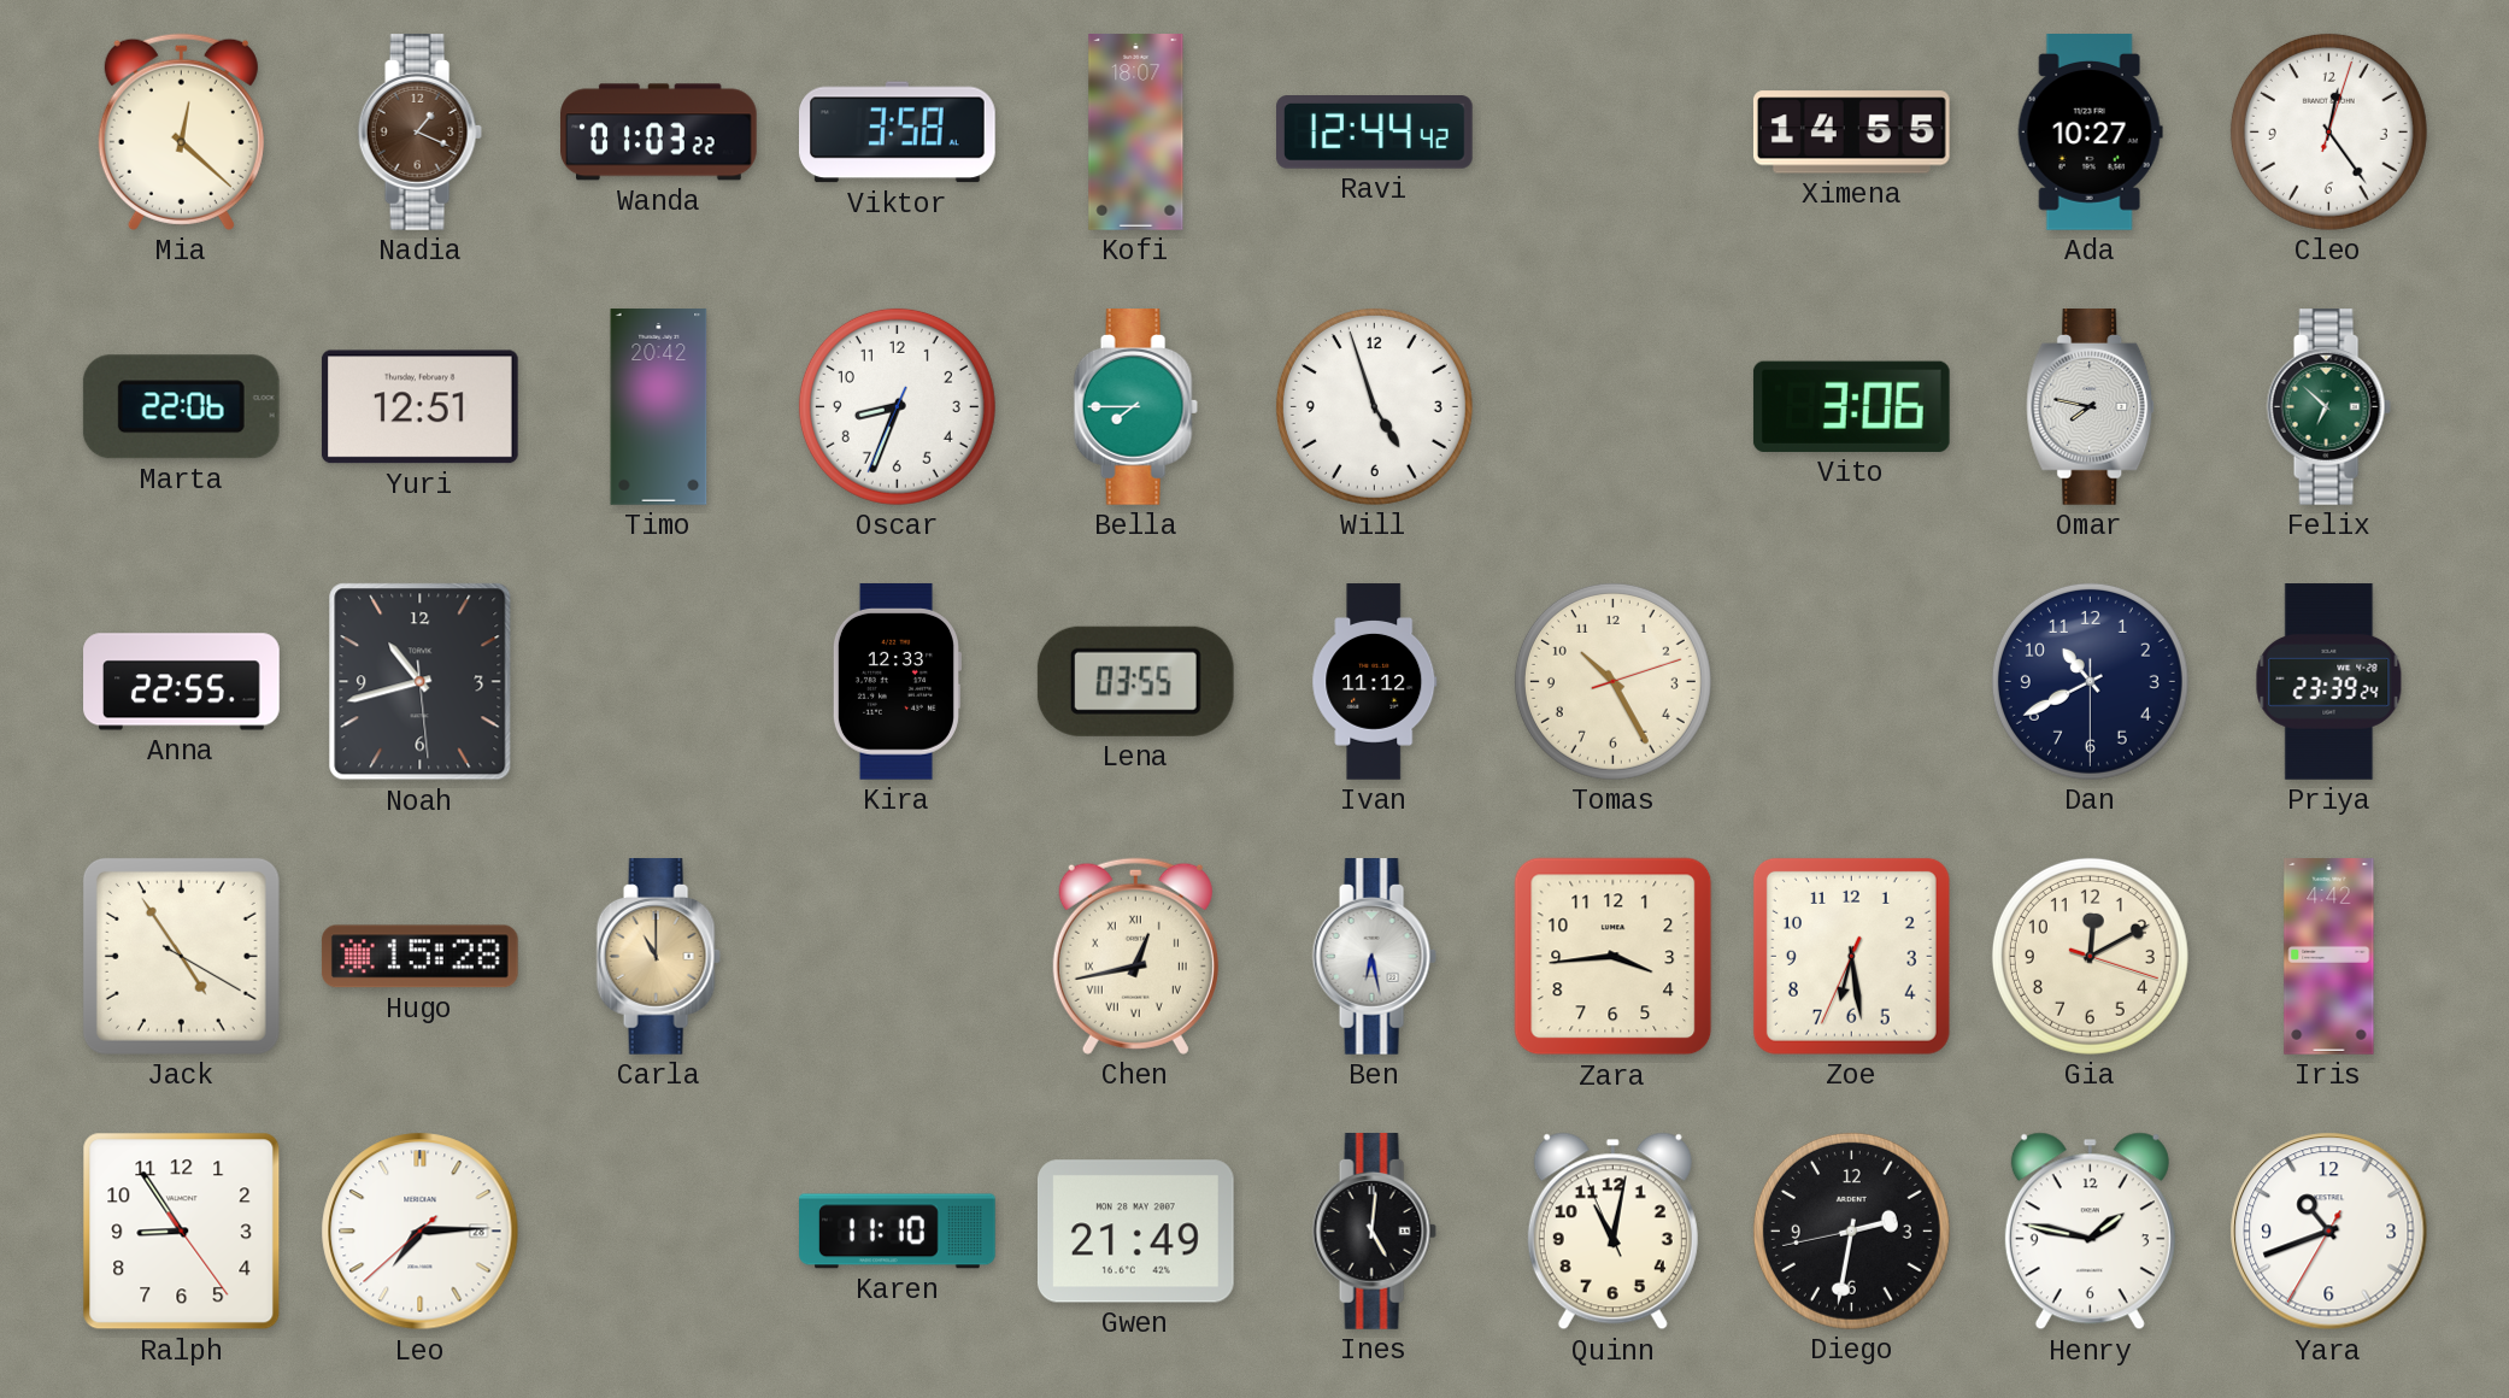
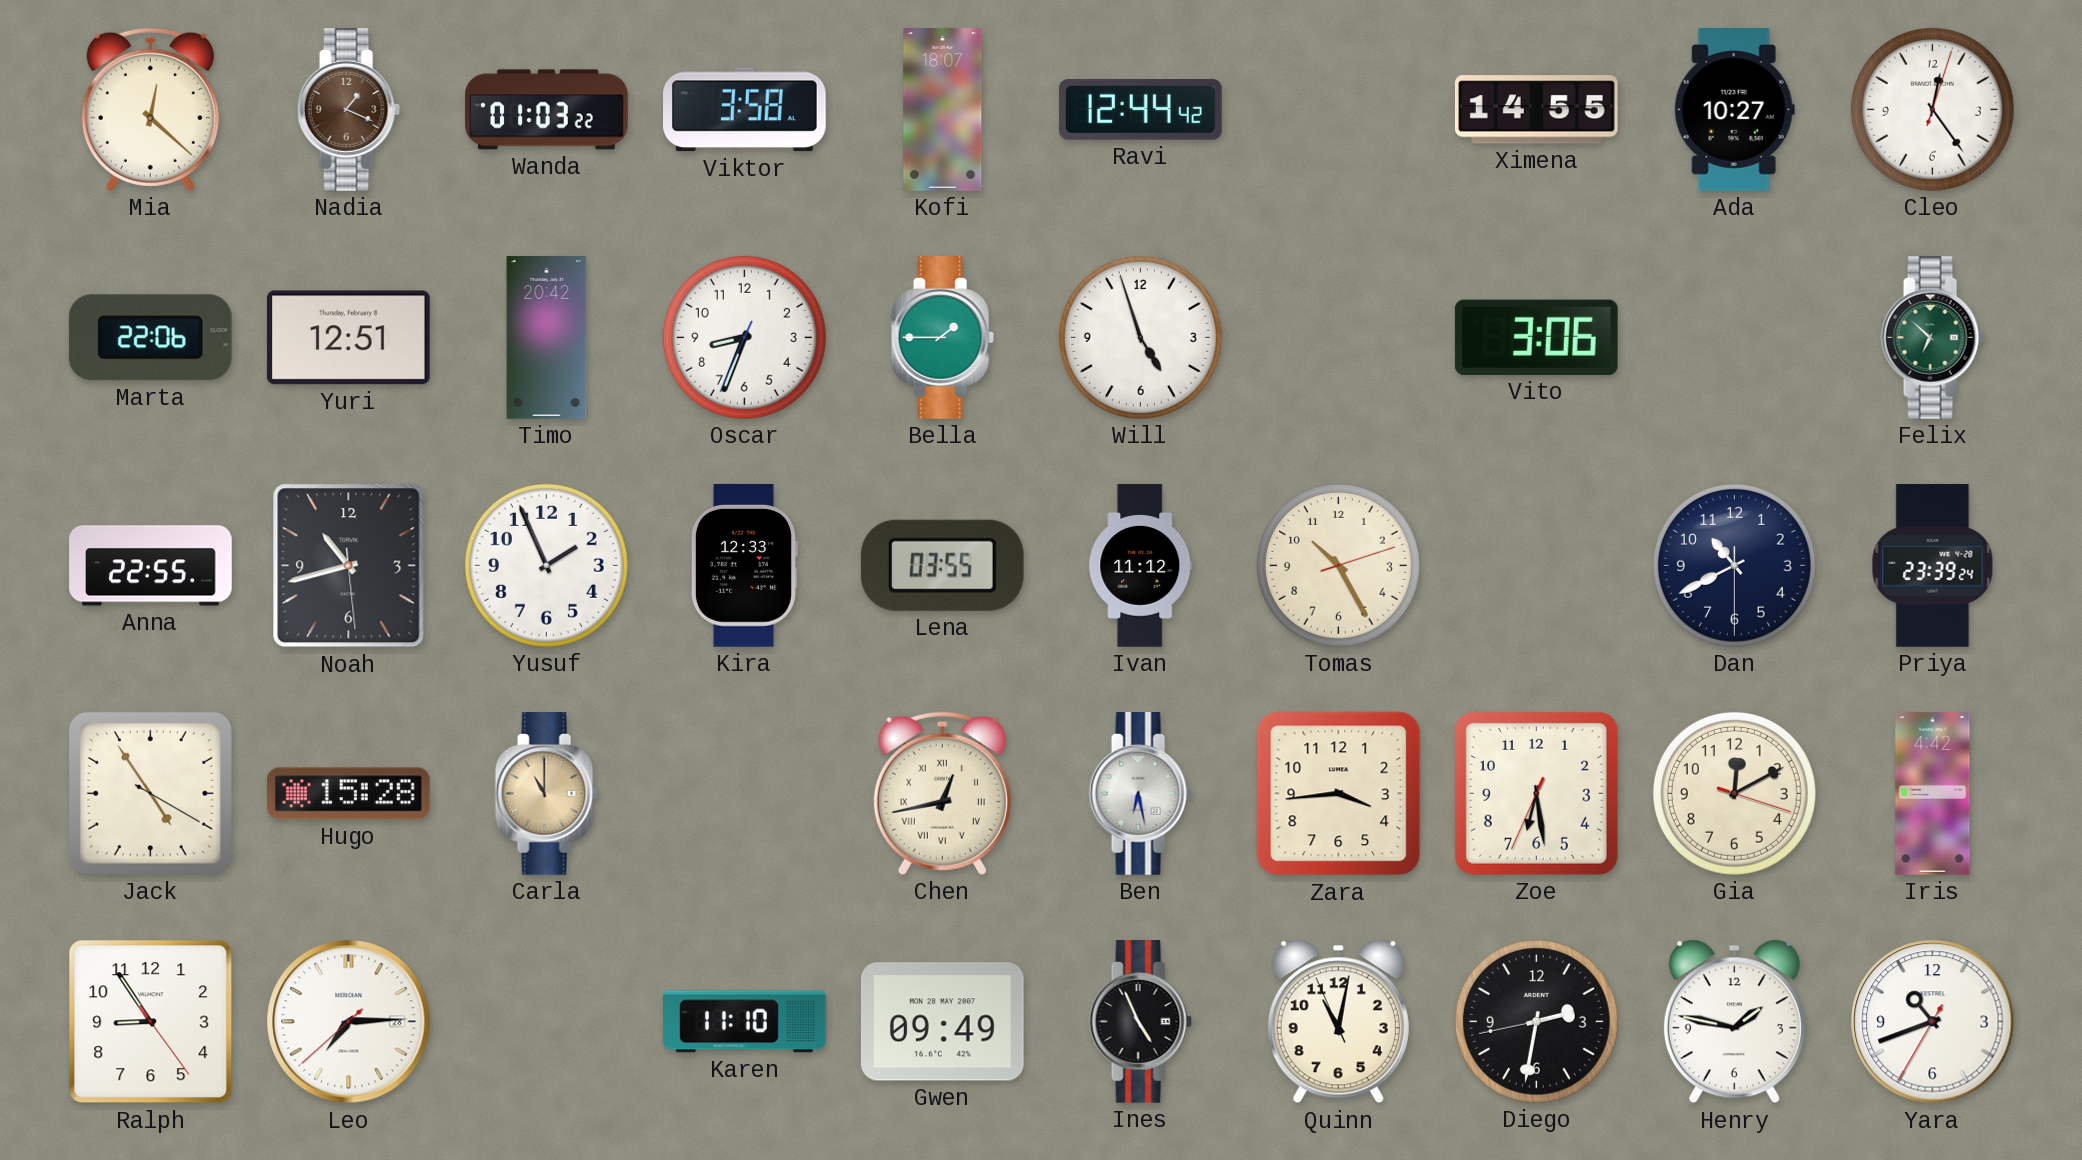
Bella: 7:45 -> 1:45
Omar: 7:47 -> none
Yusuf: none -> 1:56
Gwen: 21:49 -> 09:49
Ines: 5:01 -> 4:56
